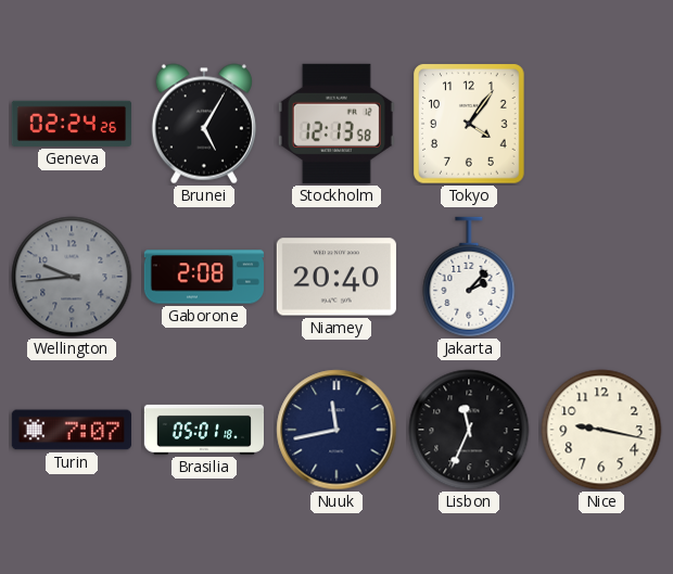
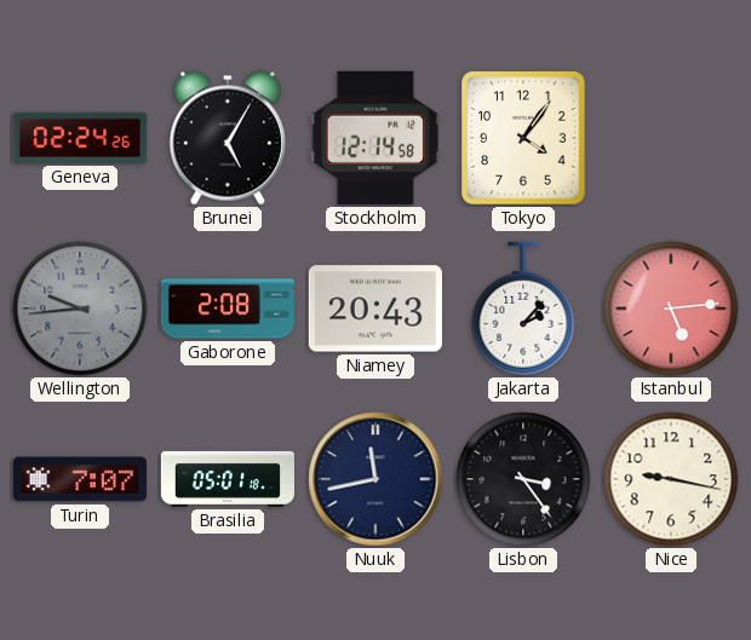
Stockholm: 12:13 -> 12:14
Niamey: 20:40 -> 20:43
Istanbul: none -> 5:14
Lisbon: 11:34 -> 3:24
